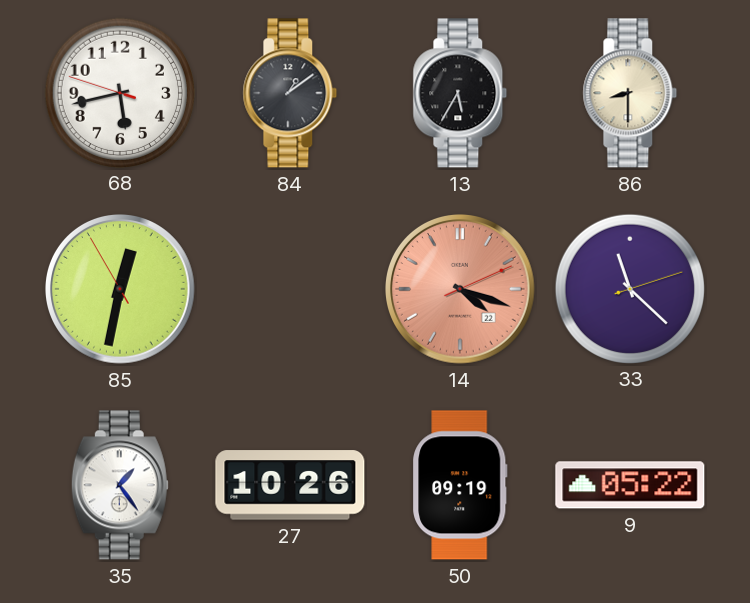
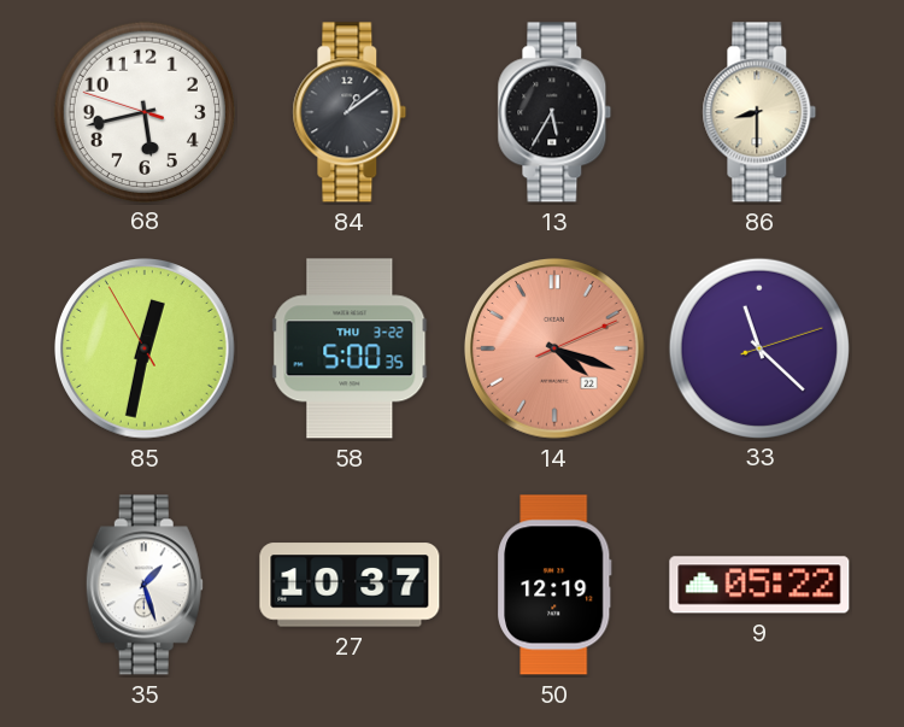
58: none -> 5:00
35: 1:24 -> 1:27
27: 10:26 -> 10:37
50: 09:19 -> 12:19
